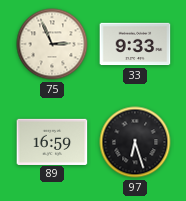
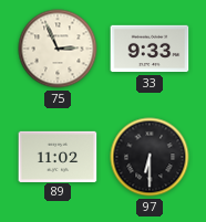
89: 16:59 -> 11:02
97: 6:27 -> 6:30
